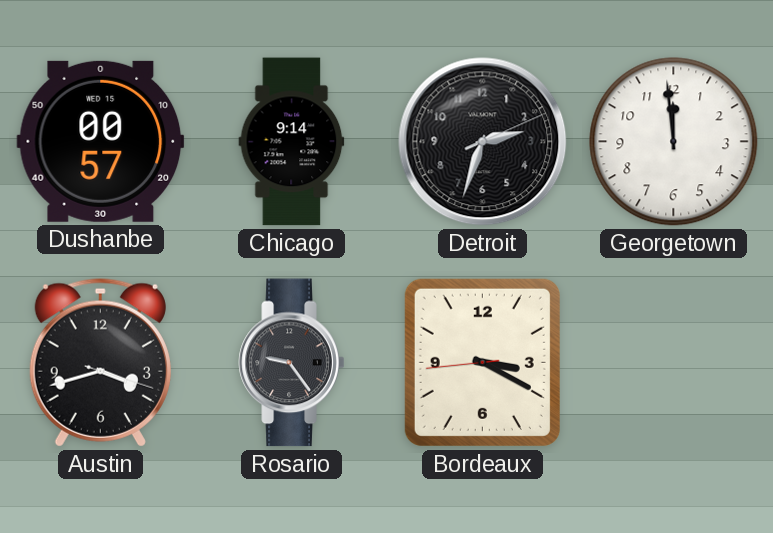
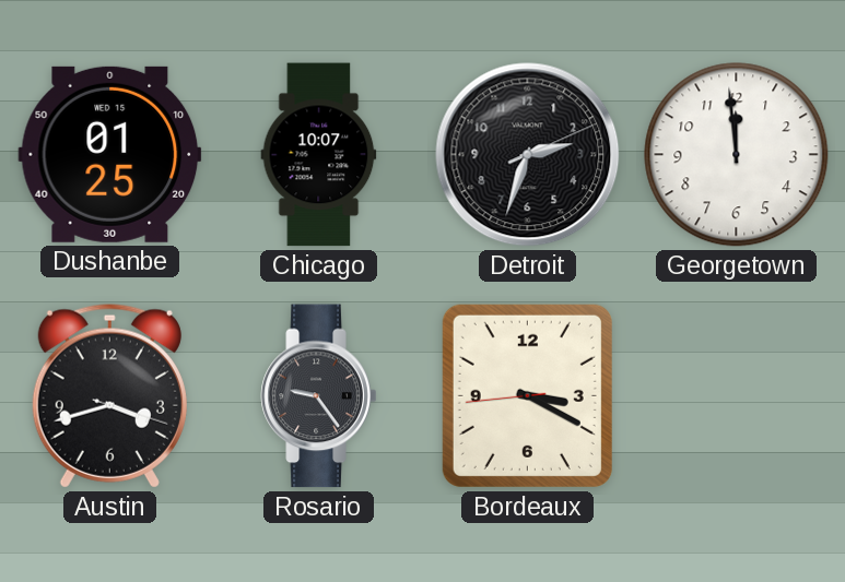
Dushanbe: 00:57 -> 01:25
Chicago: 9:14 -> 10:07
